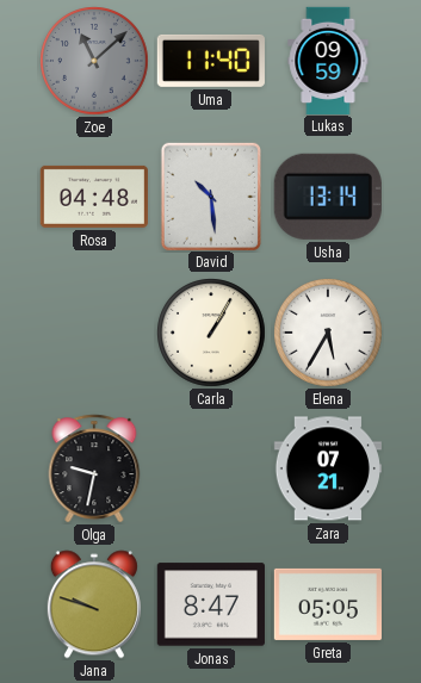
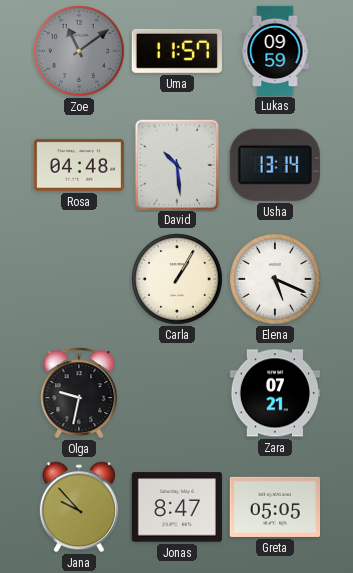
Zoe: 11:08 -> 11:09
Uma: 11:40 -> 11:57
Elena: 5:35 -> 5:19
Jana: 9:48 -> 9:53
